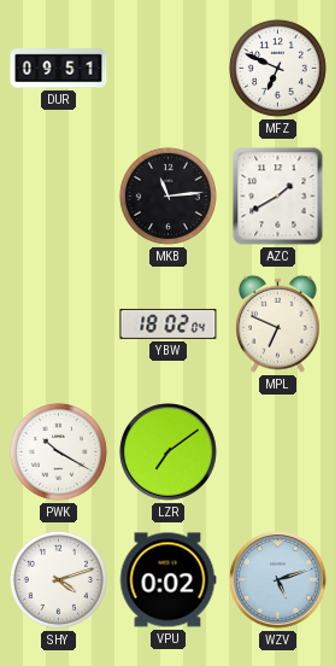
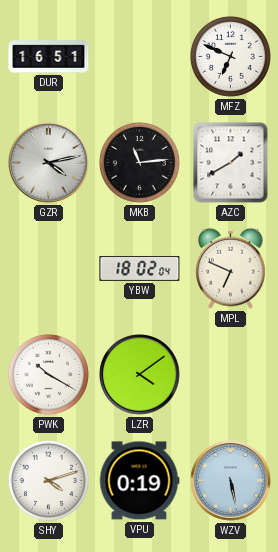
DUR: 09:51 -> 16:51
GZR: none -> 4:13
LZR: 7:09 -> 4:09
VPU: 0:02 -> 0:19
WZV: 5:12 -> 5:28
